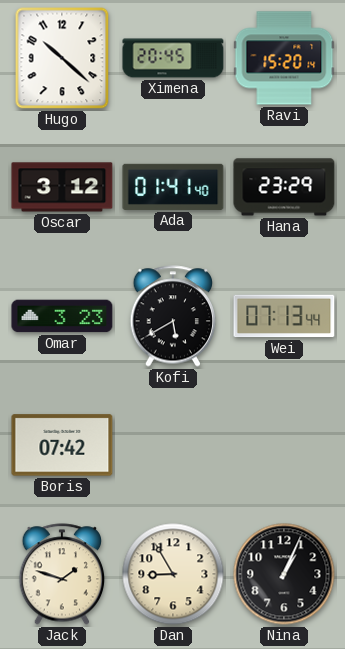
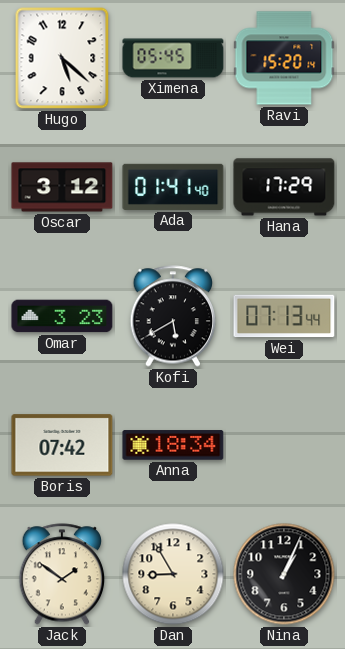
Hugo: 10:22 -> 5:22
Ximena: 20:45 -> 05:45
Hana: 23:29 -> 17:29
Anna: none -> 18:34
Jack: 1:48 -> 1:51
